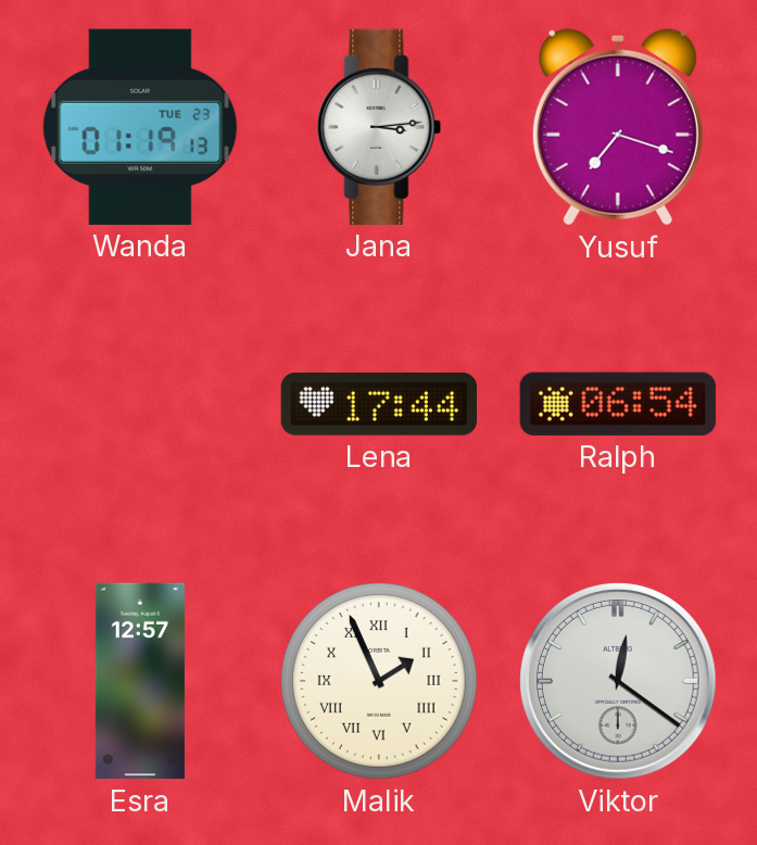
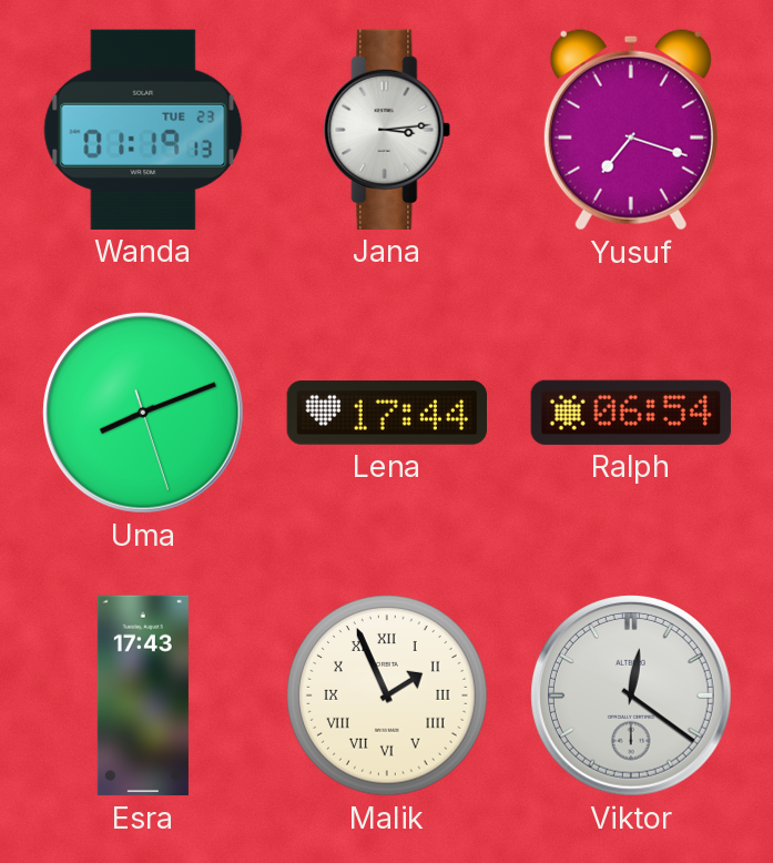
Uma: none -> 8:11
Esra: 12:57 -> 17:43
